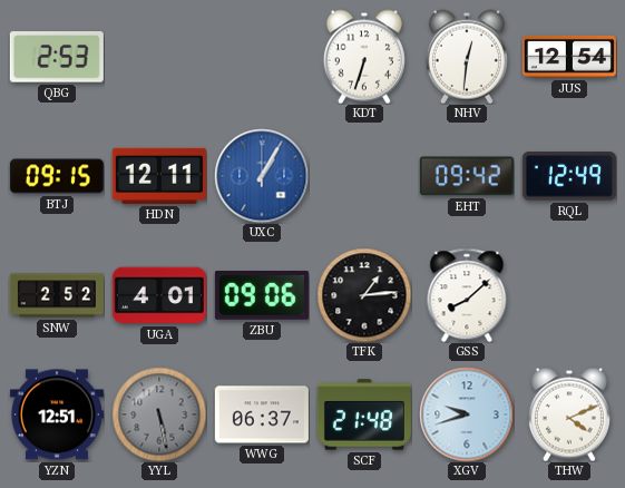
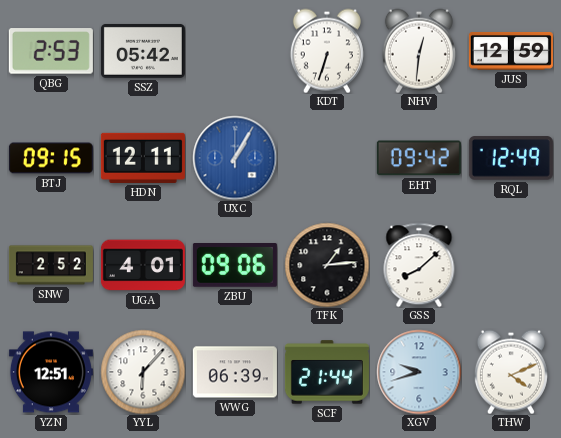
SSZ: none -> 05:42
JUS: 12:54 -> 12:59
YYL: 5:28 -> 6:07
YYL dial: grey -> white
WWG: 06:37 -> 06:39
SCF: 21:48 -> 21:44
